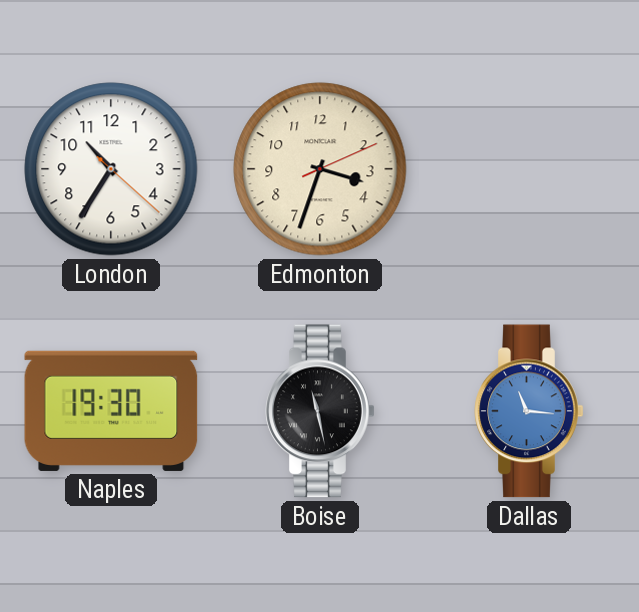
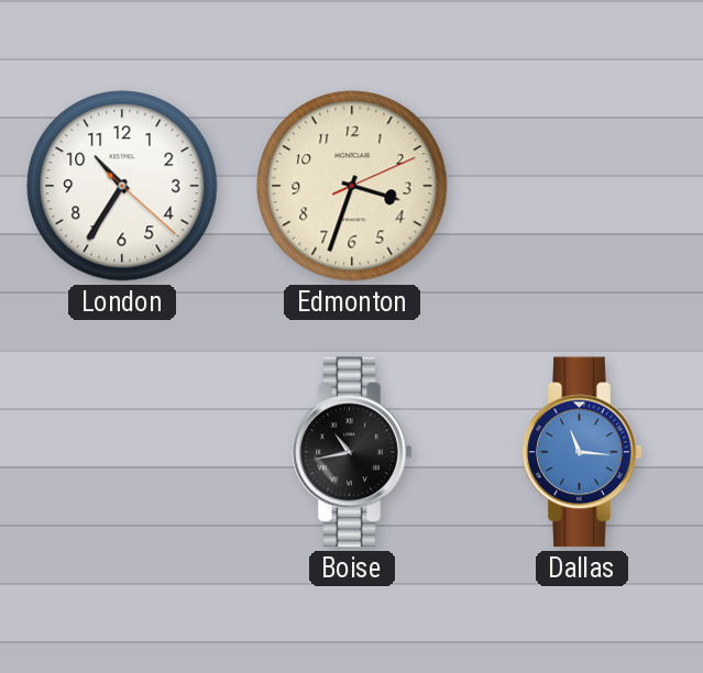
Naples: 19:30 -> none
Boise: 11:28 -> 10:43
